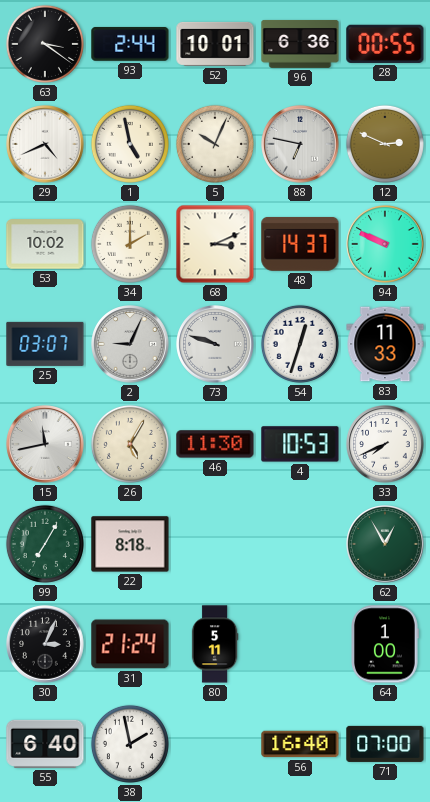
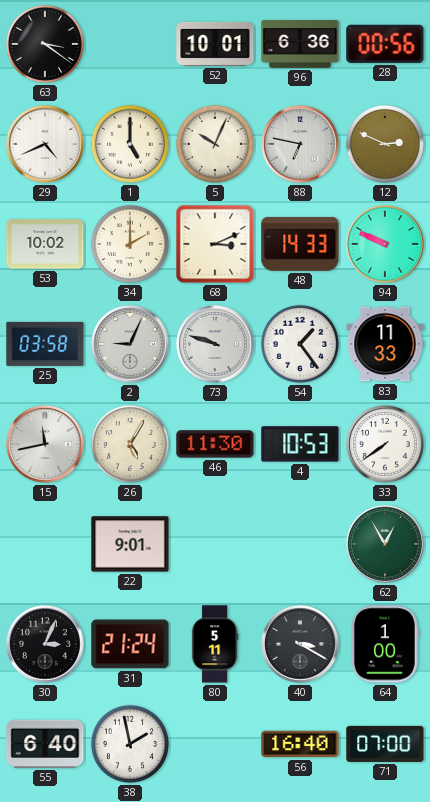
93: 2:44 -> none
28: 00:55 -> 00:56
1: 4:58 -> 5:00
48: 14:37 -> 14:33
25: 03:07 -> 03:58
54: 12:33 -> 1:24
33: 7:41 -> 7:39
99: 7:05 -> none
22: 8:18 -> 9:01
40: none -> 3:20
